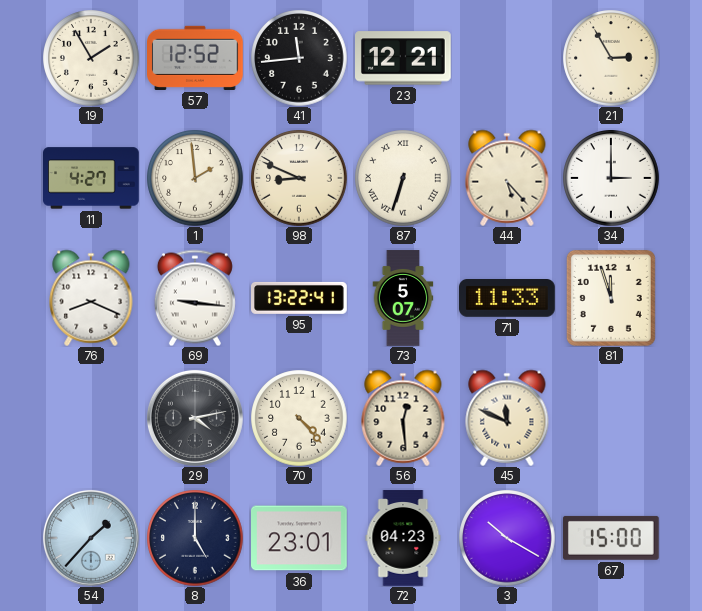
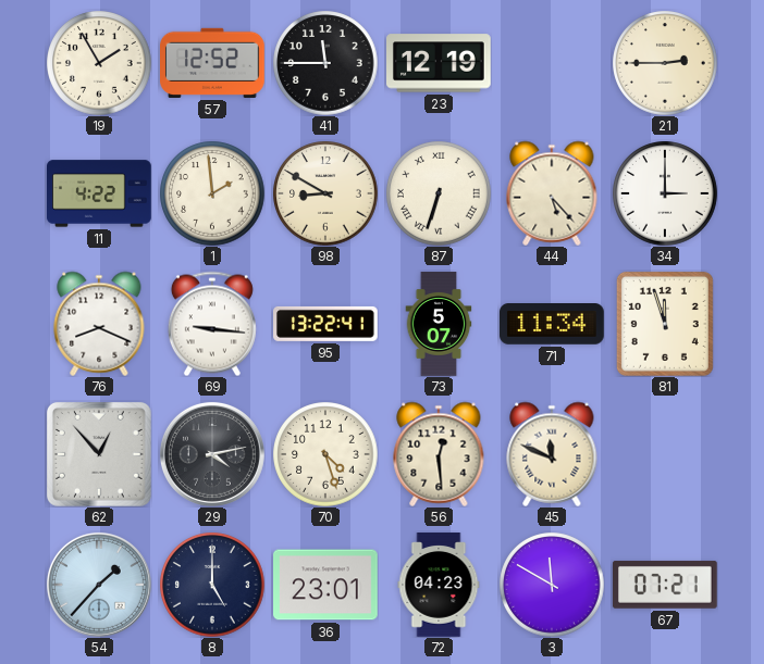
41: 11:44 -> 11:45
23: 12:21 -> 12:19
21: 2:55 -> 2:45
11: 4:27 -> 4:22
98: 8:49 -> 8:50
71: 11:33 -> 11:34
62: none -> 12:53
70: 4:23 -> 4:27
3: 10:20 -> 11:50
67: 15:00 -> 07:21
